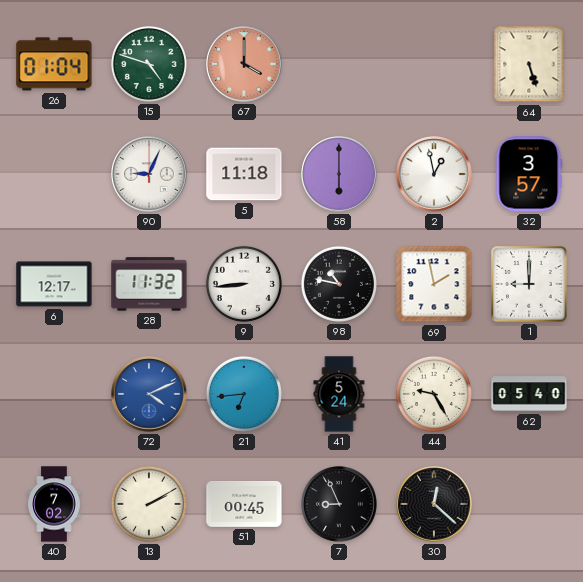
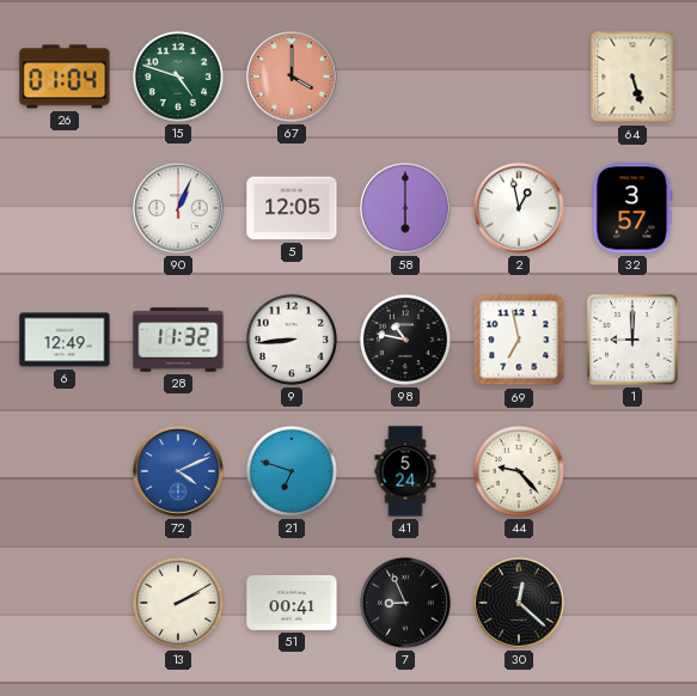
90: 9:04 -> 1:04
5: 11:18 -> 12:05
6: 12:17 -> 12:49
69: 1:58 -> 6:58
21: 6:44 -> 6:48
44: 9:25 -> 9:23
62: 05:40 -> none
40: 7:02 -> none
51: 00:45 -> 00:41
